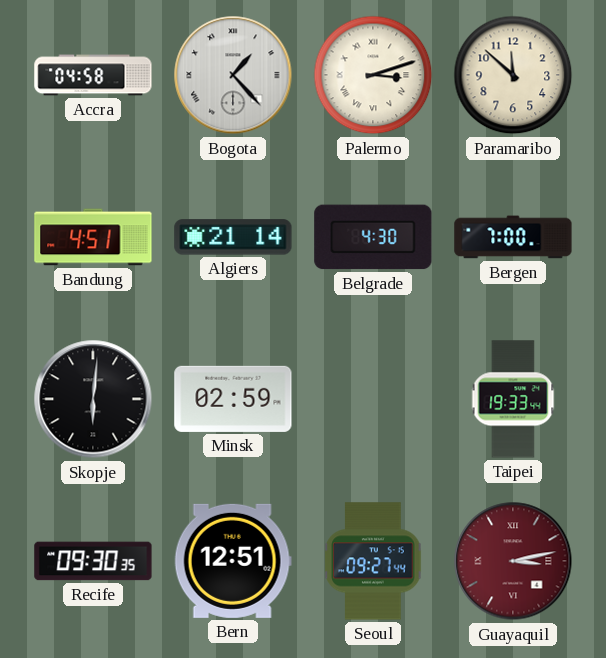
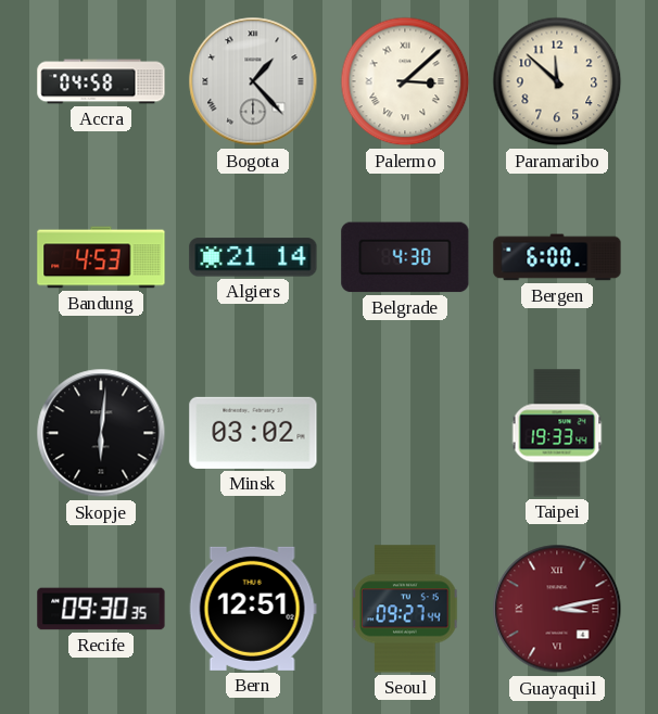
Palermo: 3:12 -> 3:08
Bandung: 4:51 -> 4:53
Bergen: 7:00 -> 6:00
Minsk: 02:59 -> 03:02
